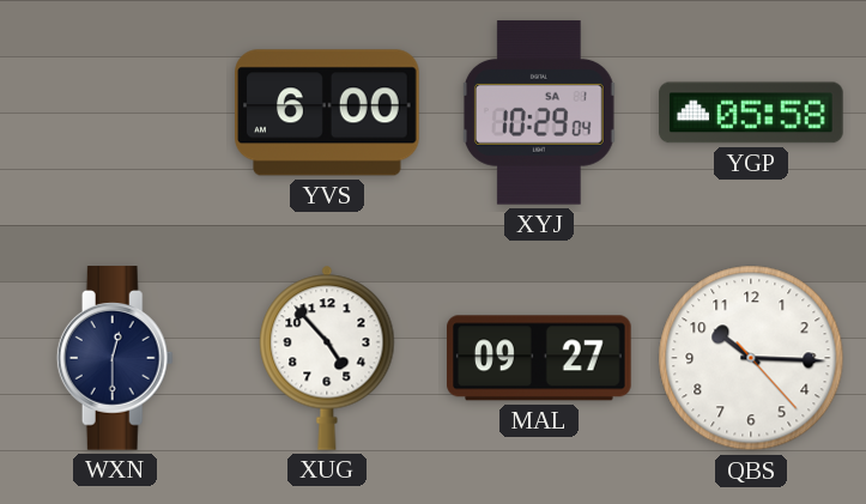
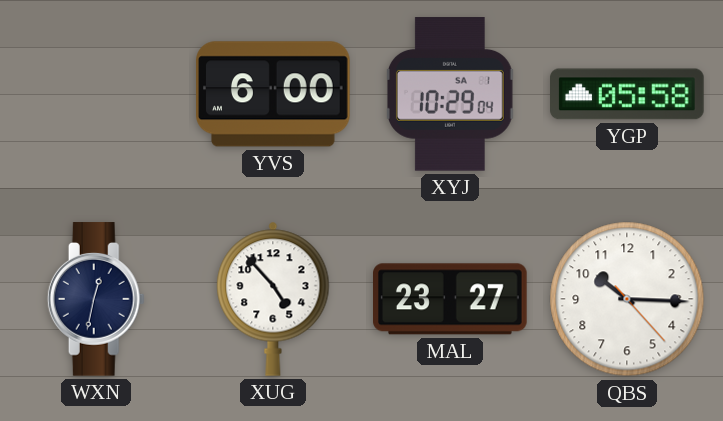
WXN: 12:30 -> 12:32
MAL: 09:27 -> 23:27
